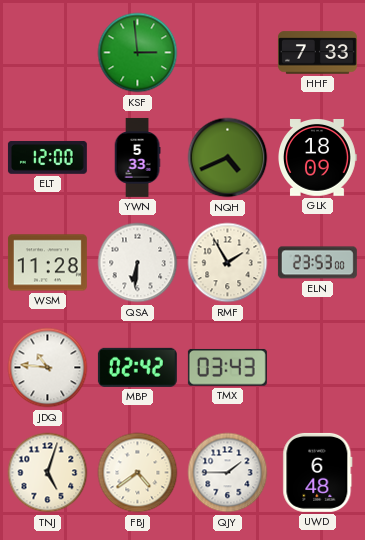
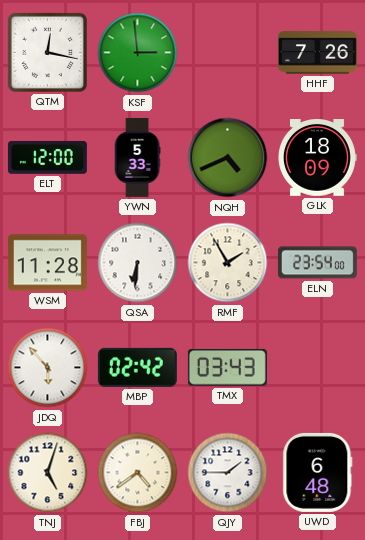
QTM: none -> 12:17
HHF: 7:33 -> 7:26
ELN: 23:53 -> 23:54
JDQ: 10:46 -> 5:53
